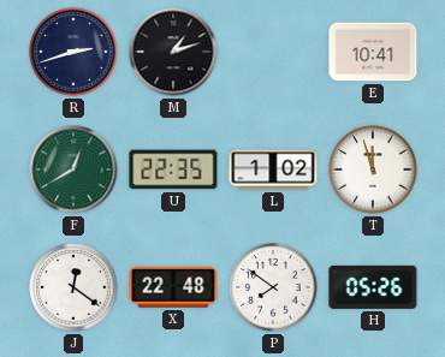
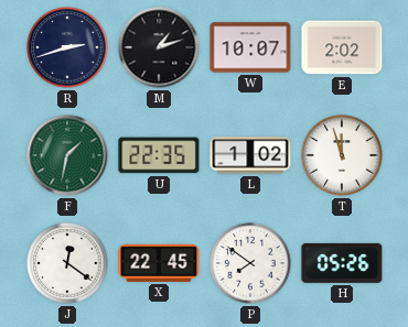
W: none -> 10:07
E: 10:41 -> 2:02
F: 12:40 -> 1:32
X: 22:48 -> 22:45
